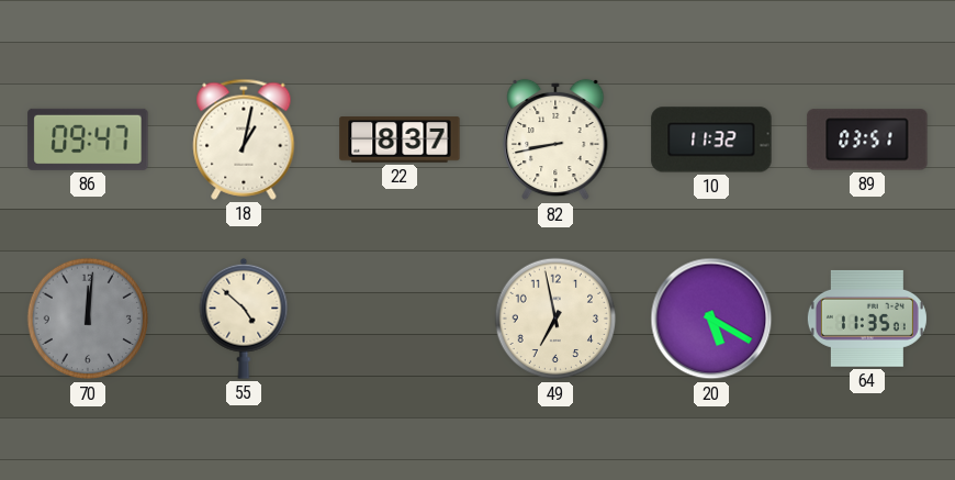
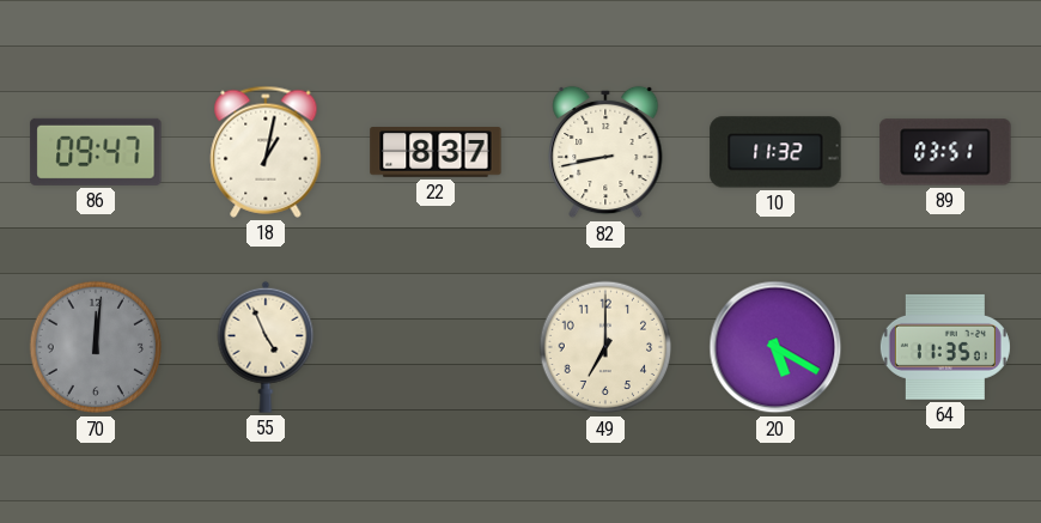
55: 4:52 -> 4:56
49: 6:58 -> 7:00
